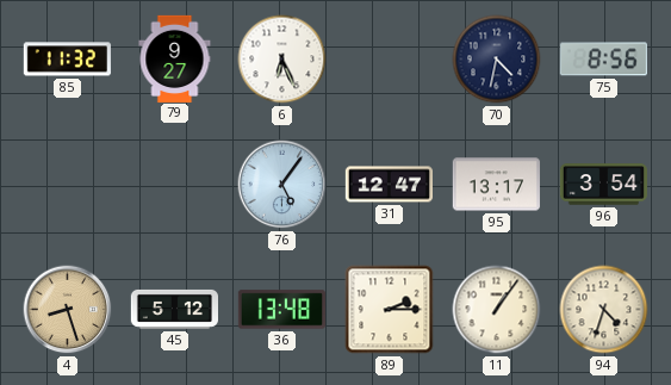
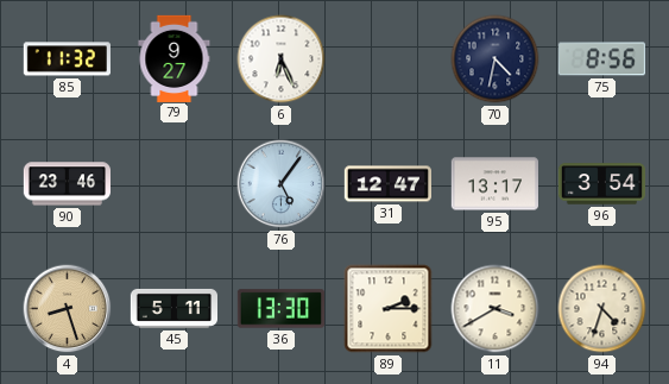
90: none -> 23:46
45: 5:12 -> 5:11
36: 13:48 -> 13:30
11: 1:06 -> 3:40
